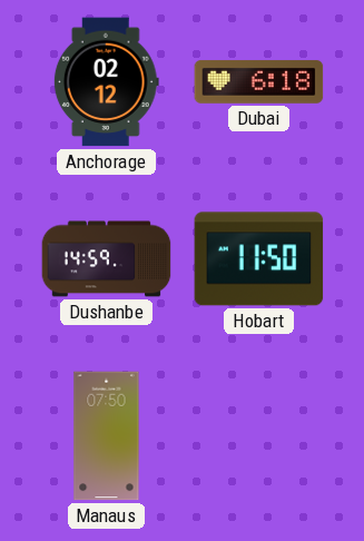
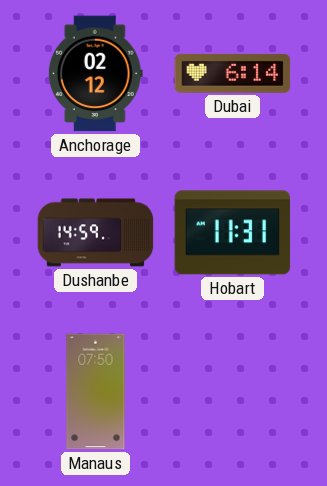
Dubai: 6:18 -> 6:14
Hobart: 11:50 -> 11:31
